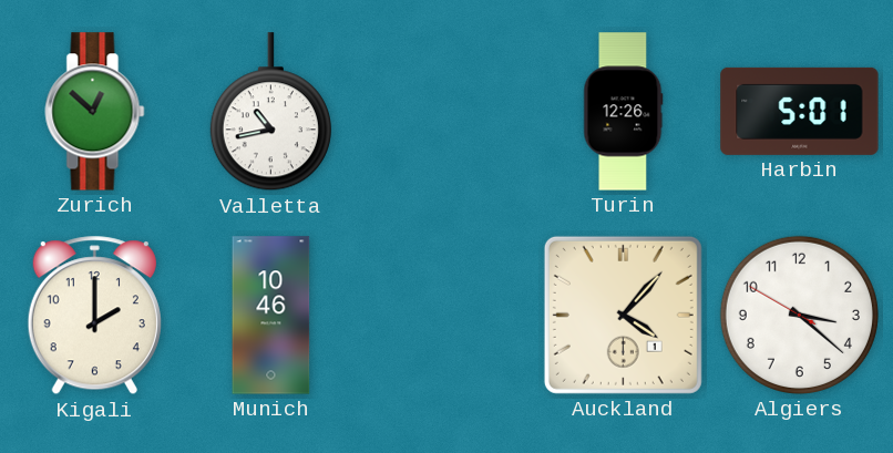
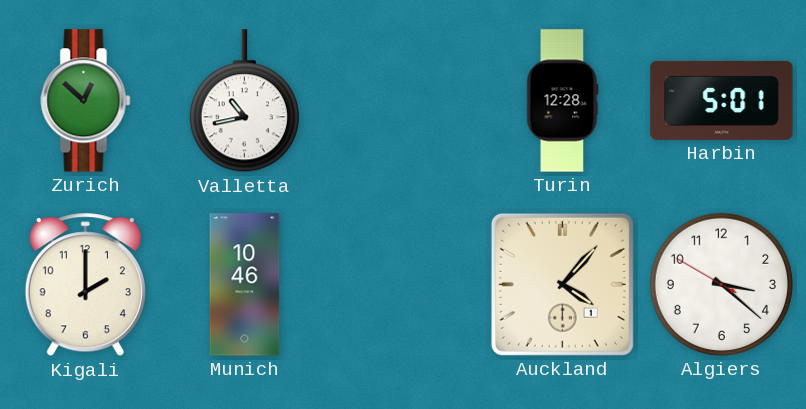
Turin: 12:26 -> 12:28
